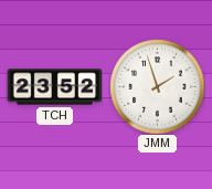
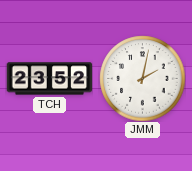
JMM: 1:57 -> 2:02
